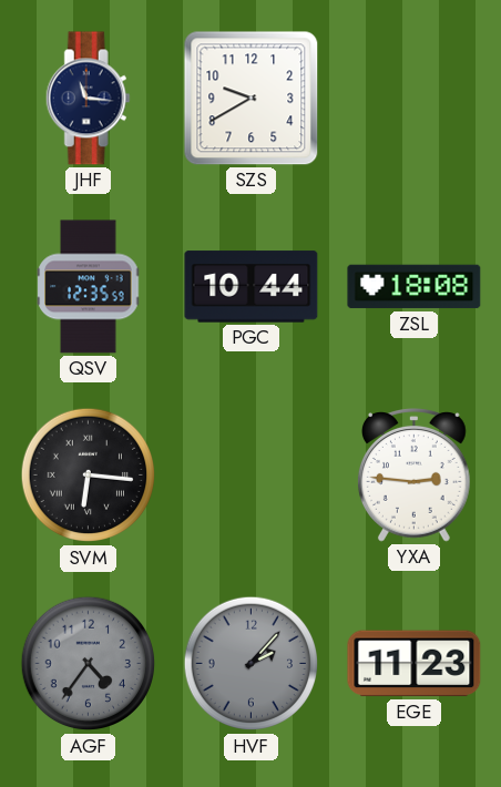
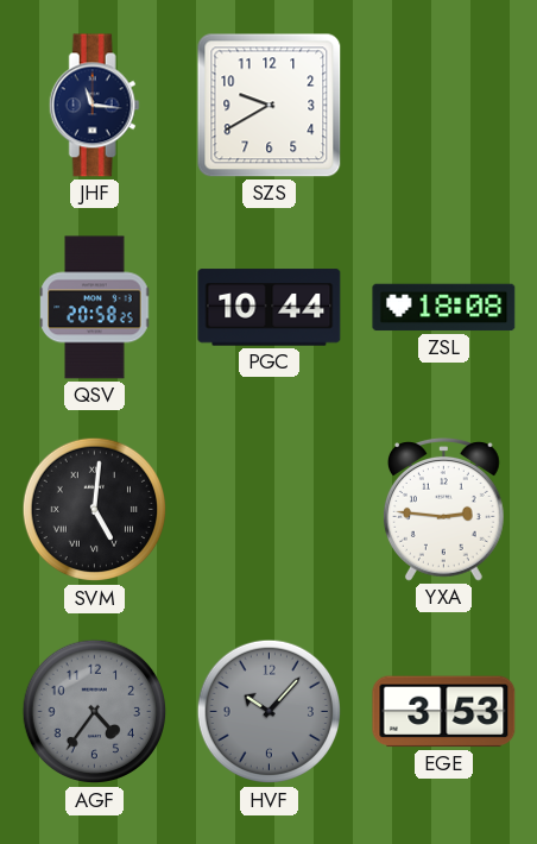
QSV: 12:35 -> 20:58
SVM: 6:16 -> 5:01
HVF: 2:07 -> 10:07
EGE: 11:23 -> 3:53
